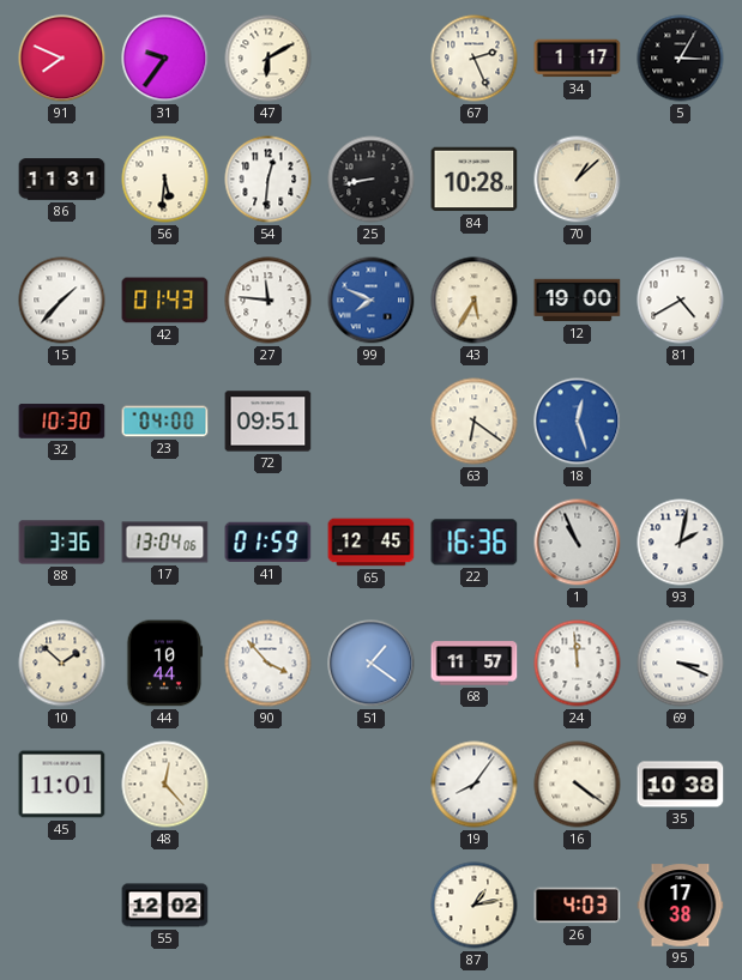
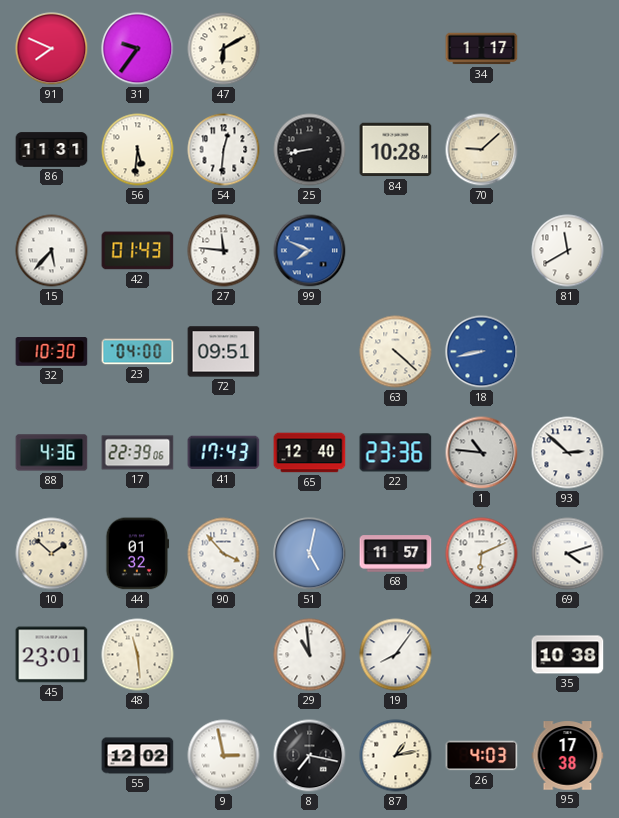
67: 2:26 -> none
5: 3:05 -> none
70: 1:08 -> 9:08
15: 1:37 -> 5:37
43: 5:35 -> none
12: 19:00 -> none
81: 4:40 -> 11:40
63: 6:21 -> 4:22
18: 12:27 -> 8:43
88: 3:36 -> 4:36
17: 13:04 -> 22:39
41: 01:59 -> 17:43
65: 12:45 -> 12:40
22: 16:36 -> 23:36
1: 10:56 -> 10:46
93: 2:02 -> 2:52
44: 10:44 -> 01:32
51: 1:21 -> 5:02
24: 11:59 -> 6:11
69: 3:19 -> 4:12
45: 11:01 -> 23:01
48: 12:23 -> 11:29
29: none -> 10:59
16: 4:21 -> none
9: none -> 2:58
8: none -> 7:17
